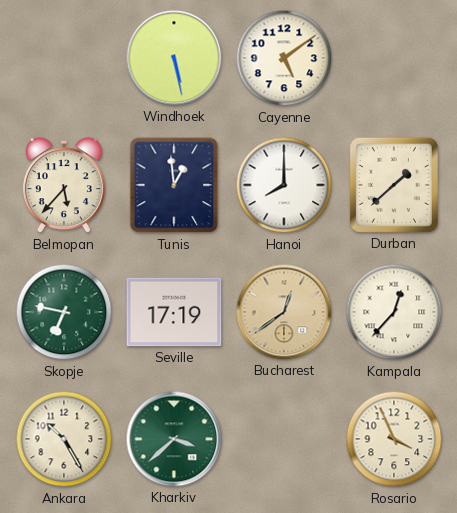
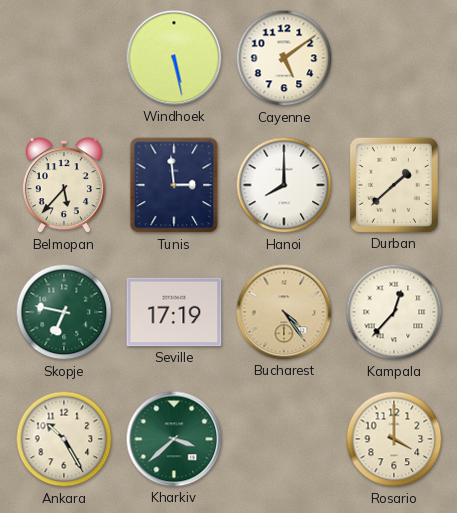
Tunis: 12:59 -> 2:59
Bucharest: 12:39 -> 4:24
Rosario: 3:56 -> 4:00
